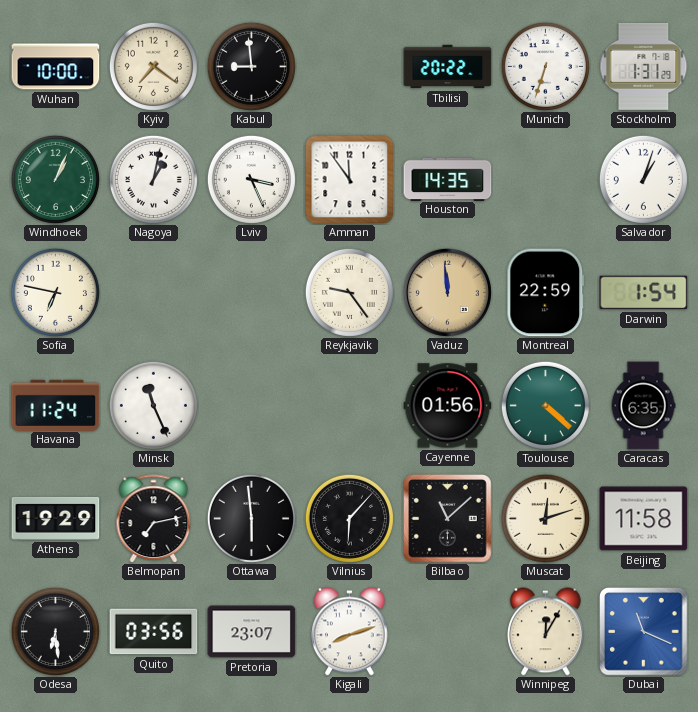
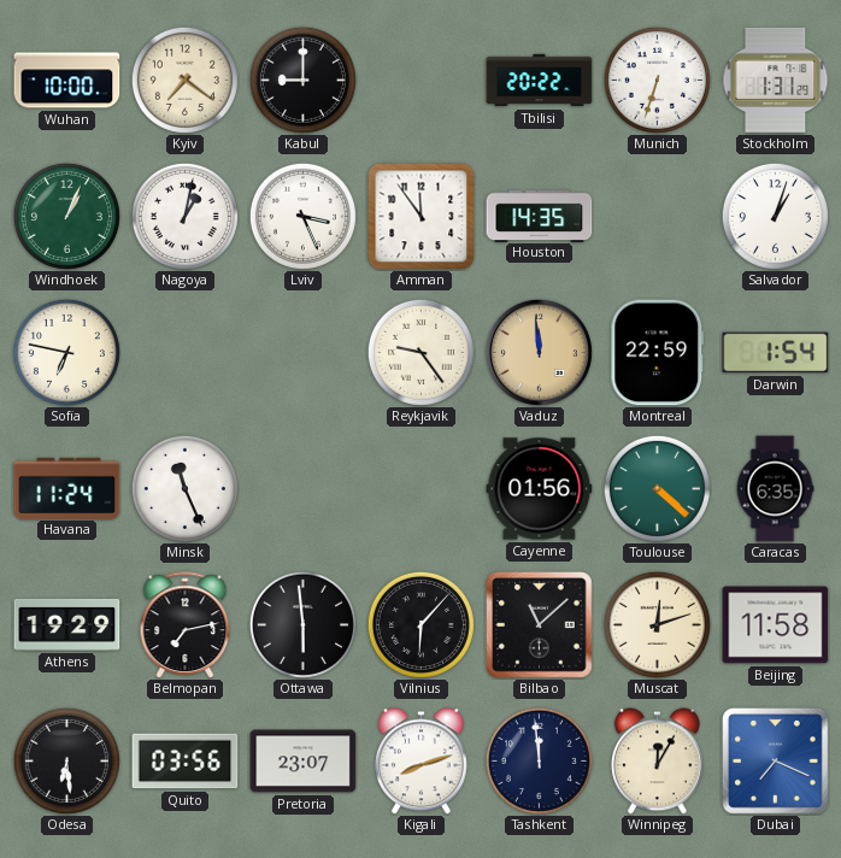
Kabul: 8:59 -> 9:00
Tashkent: none -> 11:59
Dubai: 11:19 -> 7:19
